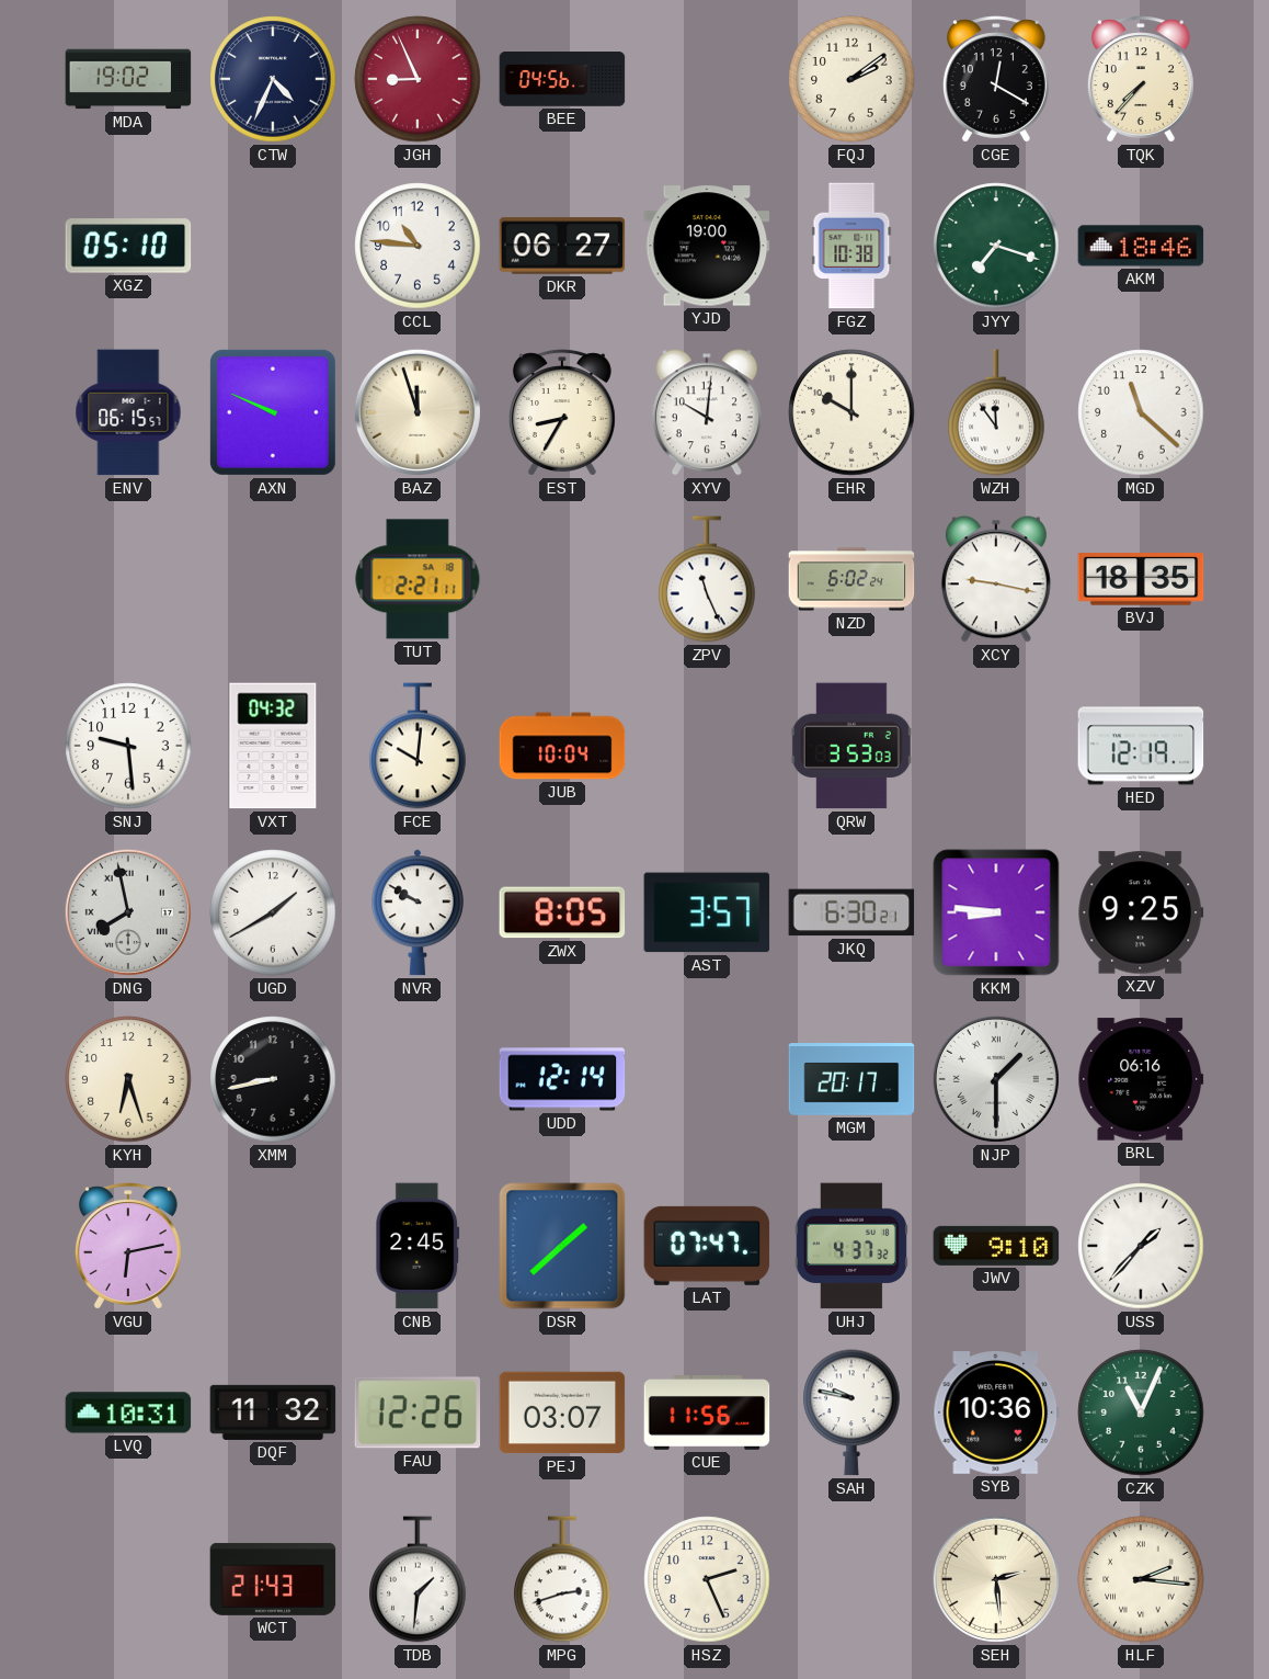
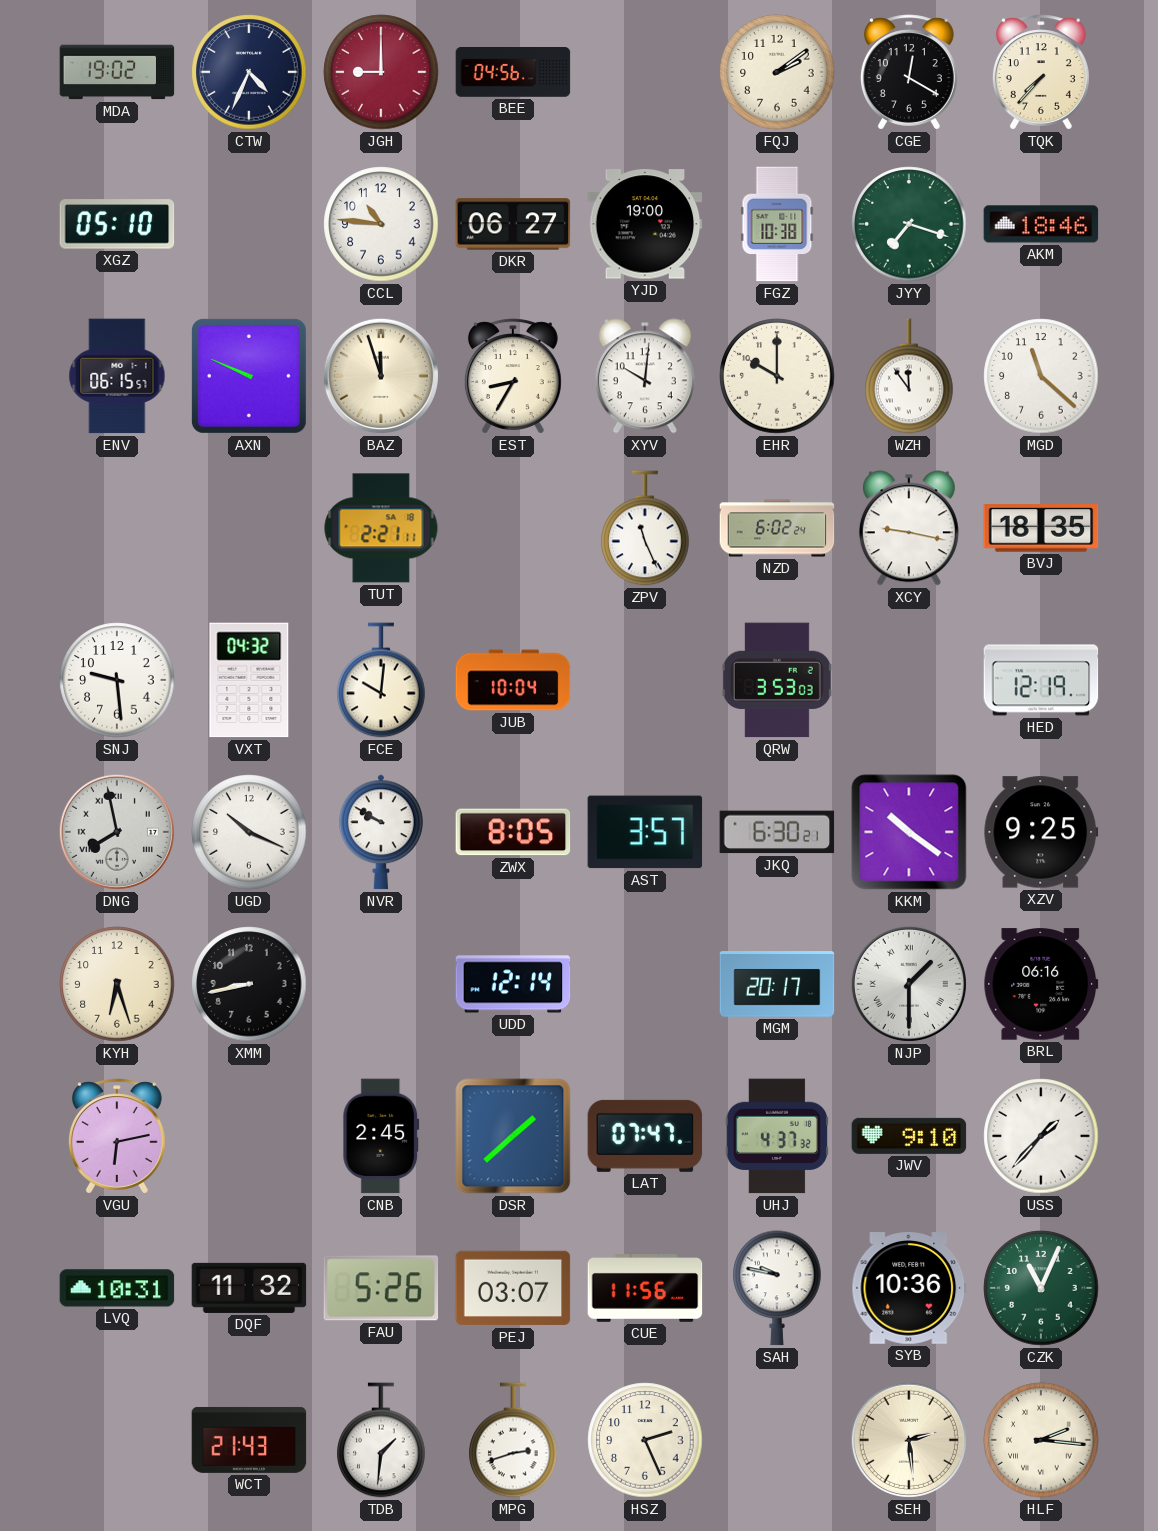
JGH: 8:56 -> 9:00
UGD: 1:40 -> 10:19
KKM: 8:46 -> 10:21
FAU: 12:26 -> 5:26
